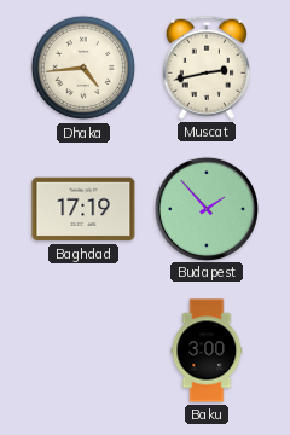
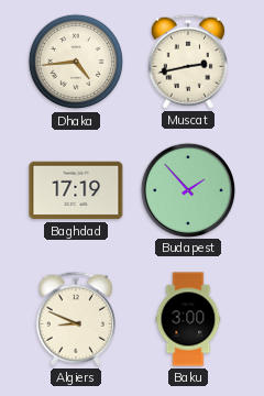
Algiers: none -> 8:49
